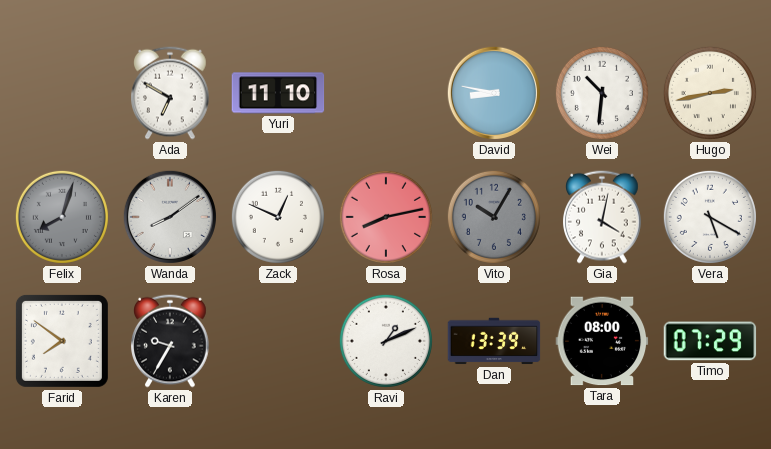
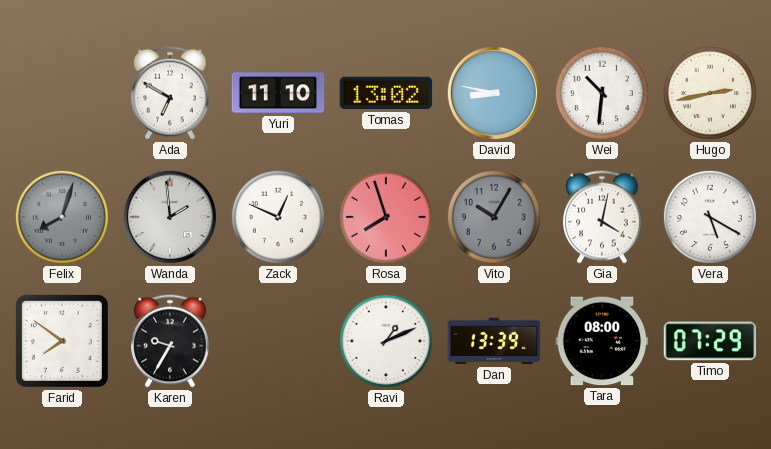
Tomas: none -> 13:02
Wanda: 8:09 -> 1:59
Rosa: 8:13 -> 7:57
